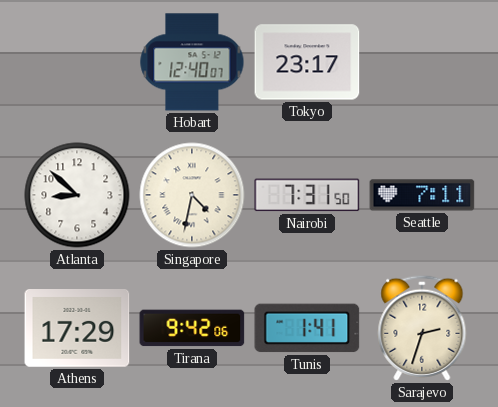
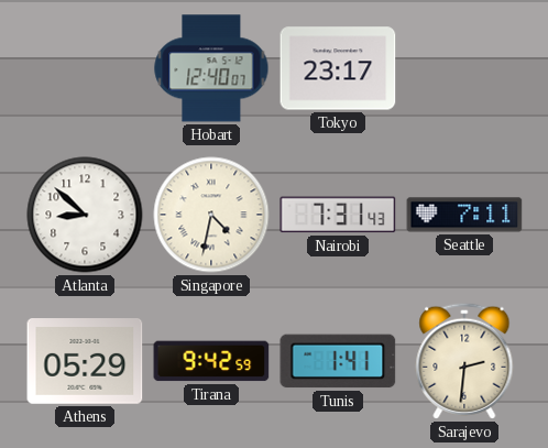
Nairobi: 7:31:50 -> 7:31:43
Athens: 17:29 -> 05:29
Tirana: 9:42:06 -> 9:42:59
Sarajevo: 2:33 -> 2:31
